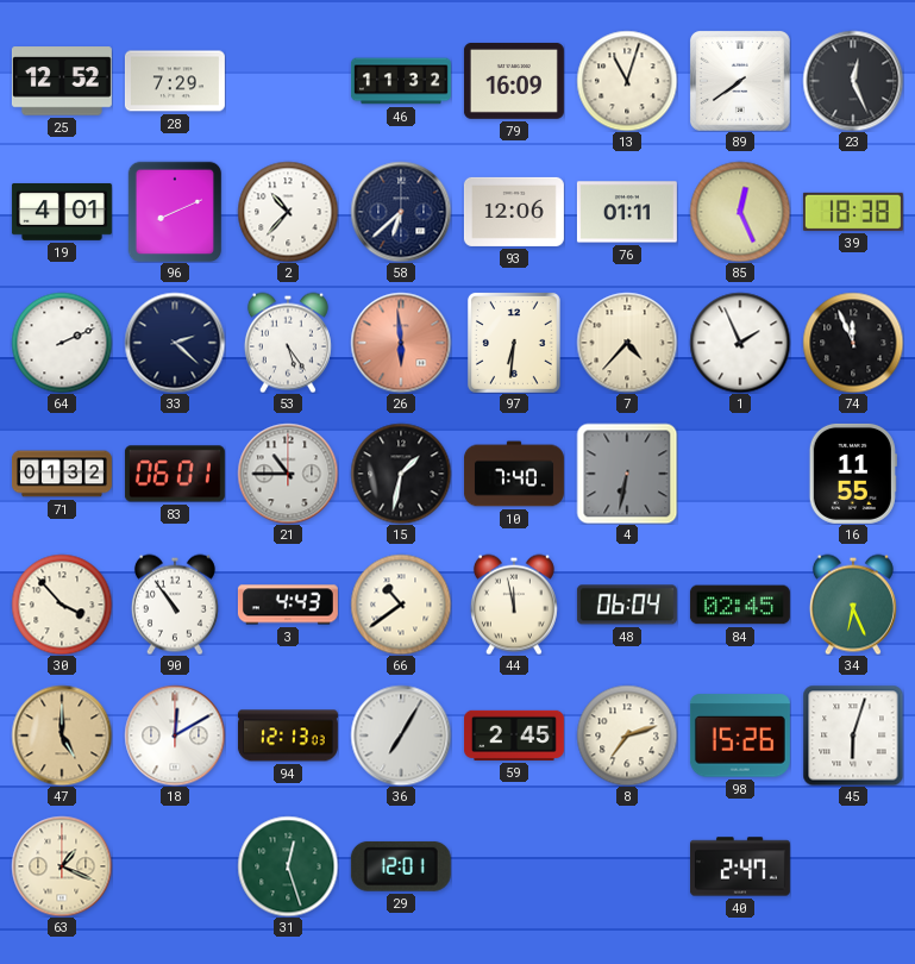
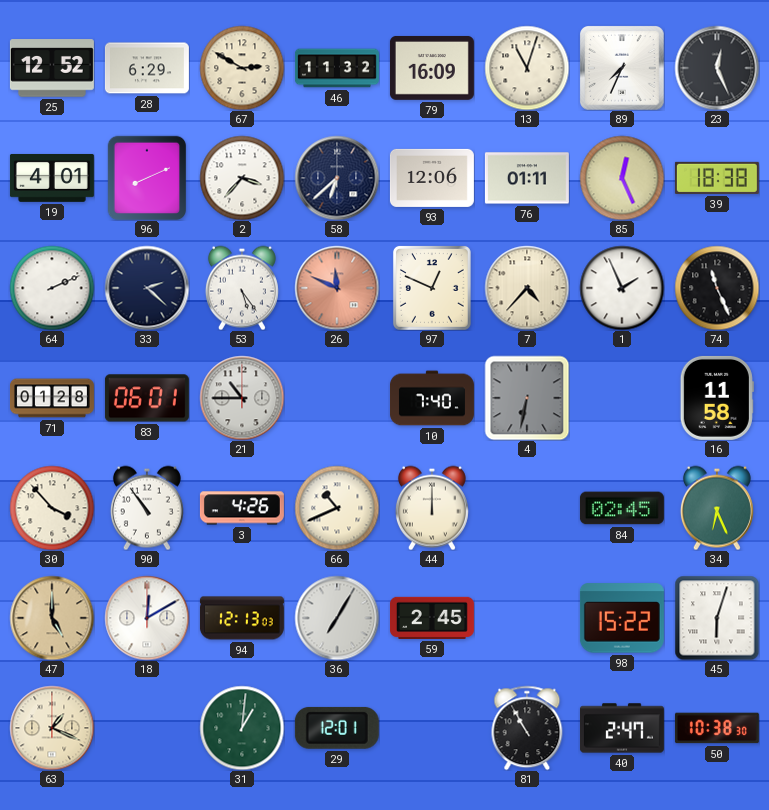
28: 7:29 -> 6:29
67: none -> 2:50
89: 7:39 -> 7:34
2: 10:37 -> 3:37
26: 5:59 -> 11:49
97: 6:31 -> 12:49
74: 11:56 -> 11:26
71: 01:32 -> 01:28
15: 1:32 -> none
16: 11:55 -> 11:58
3: 4:43 -> 4:26
66: 10:39 -> 10:41
44: 11:58 -> 12:00
48: 06:04 -> none
8: 7:12 -> none
98: 15:26 -> 15:22
31: 12:27 -> 1:01
81: none -> 10:55
50: none -> 10:38
